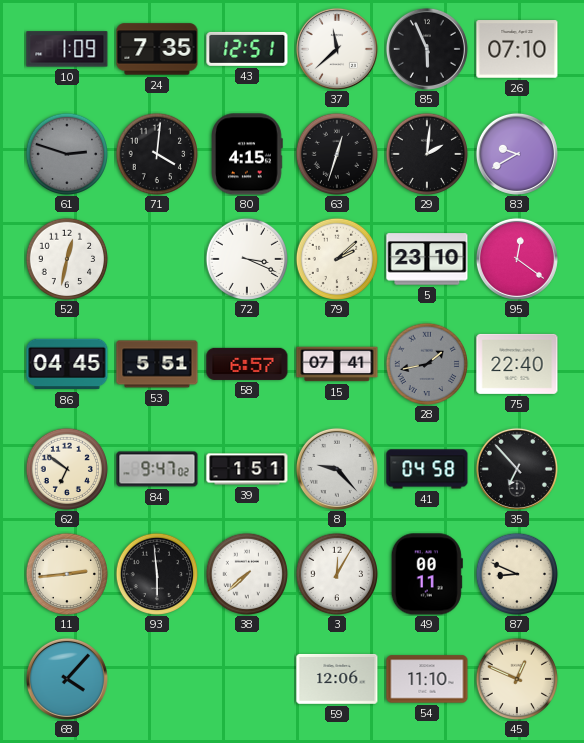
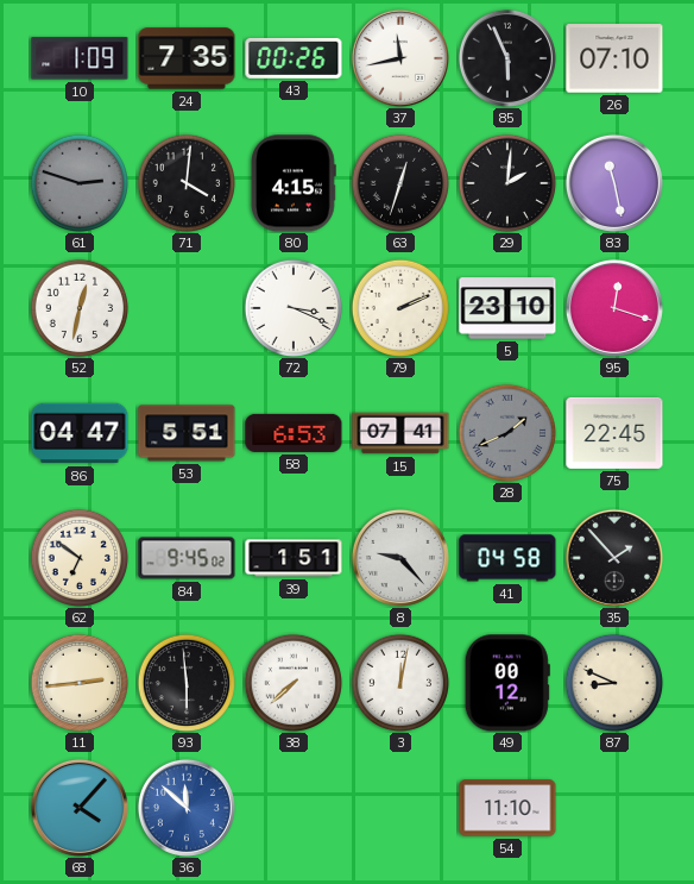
43: 12:51 -> 00:26
37: 11:38 -> 11:43
83: 9:40 -> 11:28
79: 2:08 -> 2:11
95: 12:21 -> 12:18
86: 04:45 -> 04:47
58: 6:57 -> 6:53
28: 1:43 -> 1:41
75: 22:40 -> 22:45
84: 9:47 -> 9:45
35: 6:53 -> 1:53
3: 12:05 -> 12:02
49: 00:11 -> 00:12
36: none -> 11:52
59: 12:06 -> none
45: 12:49 -> none
